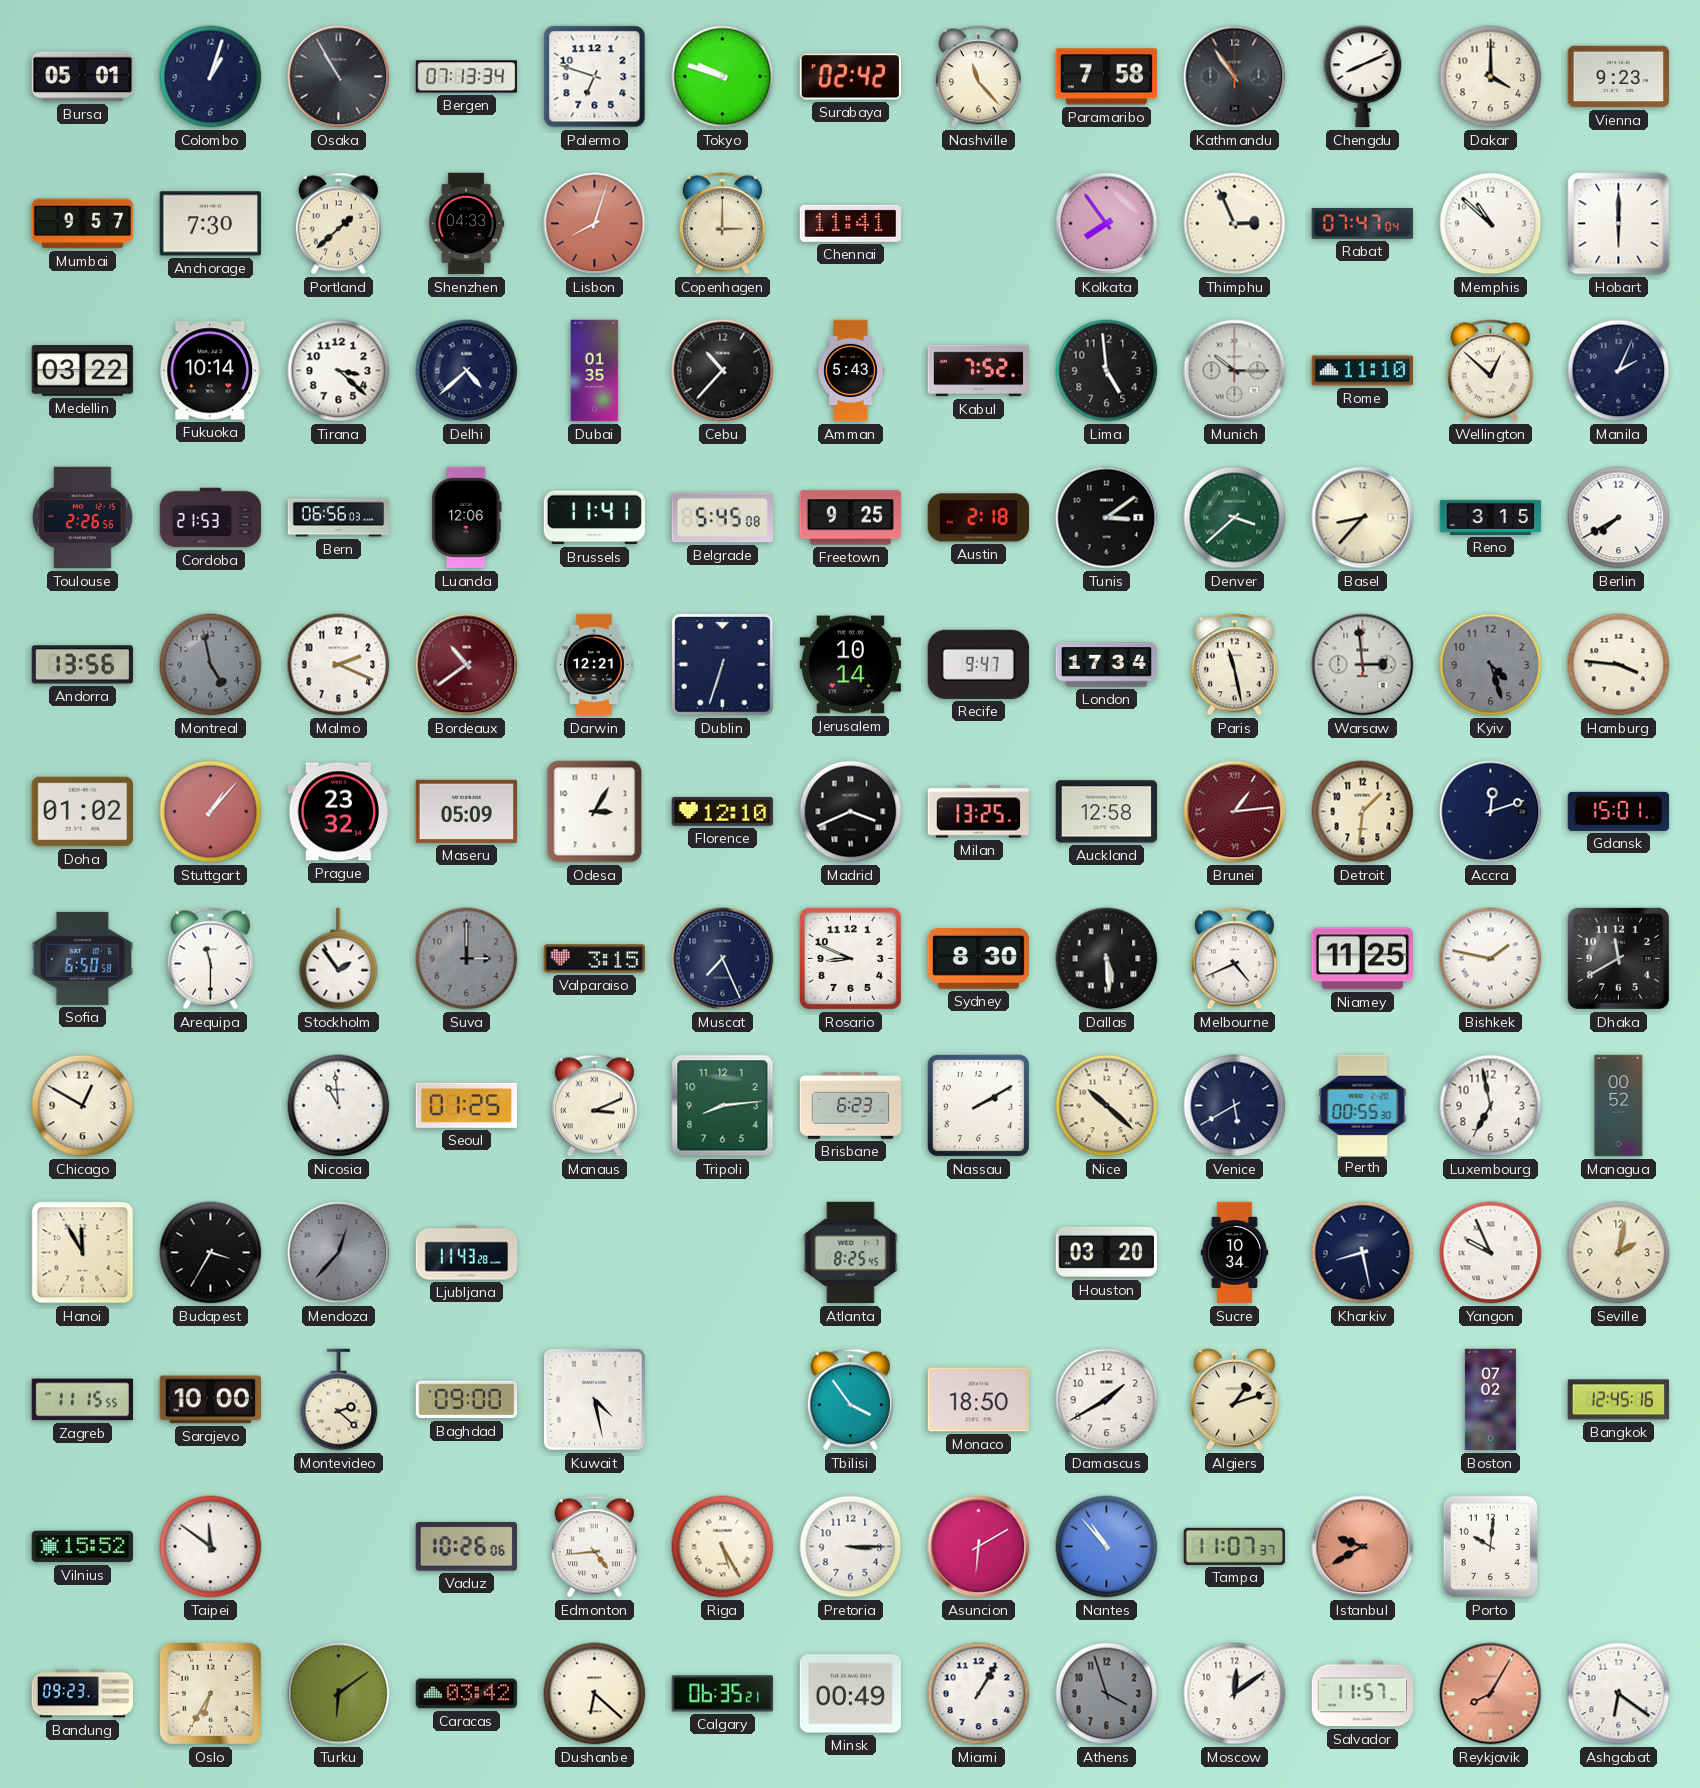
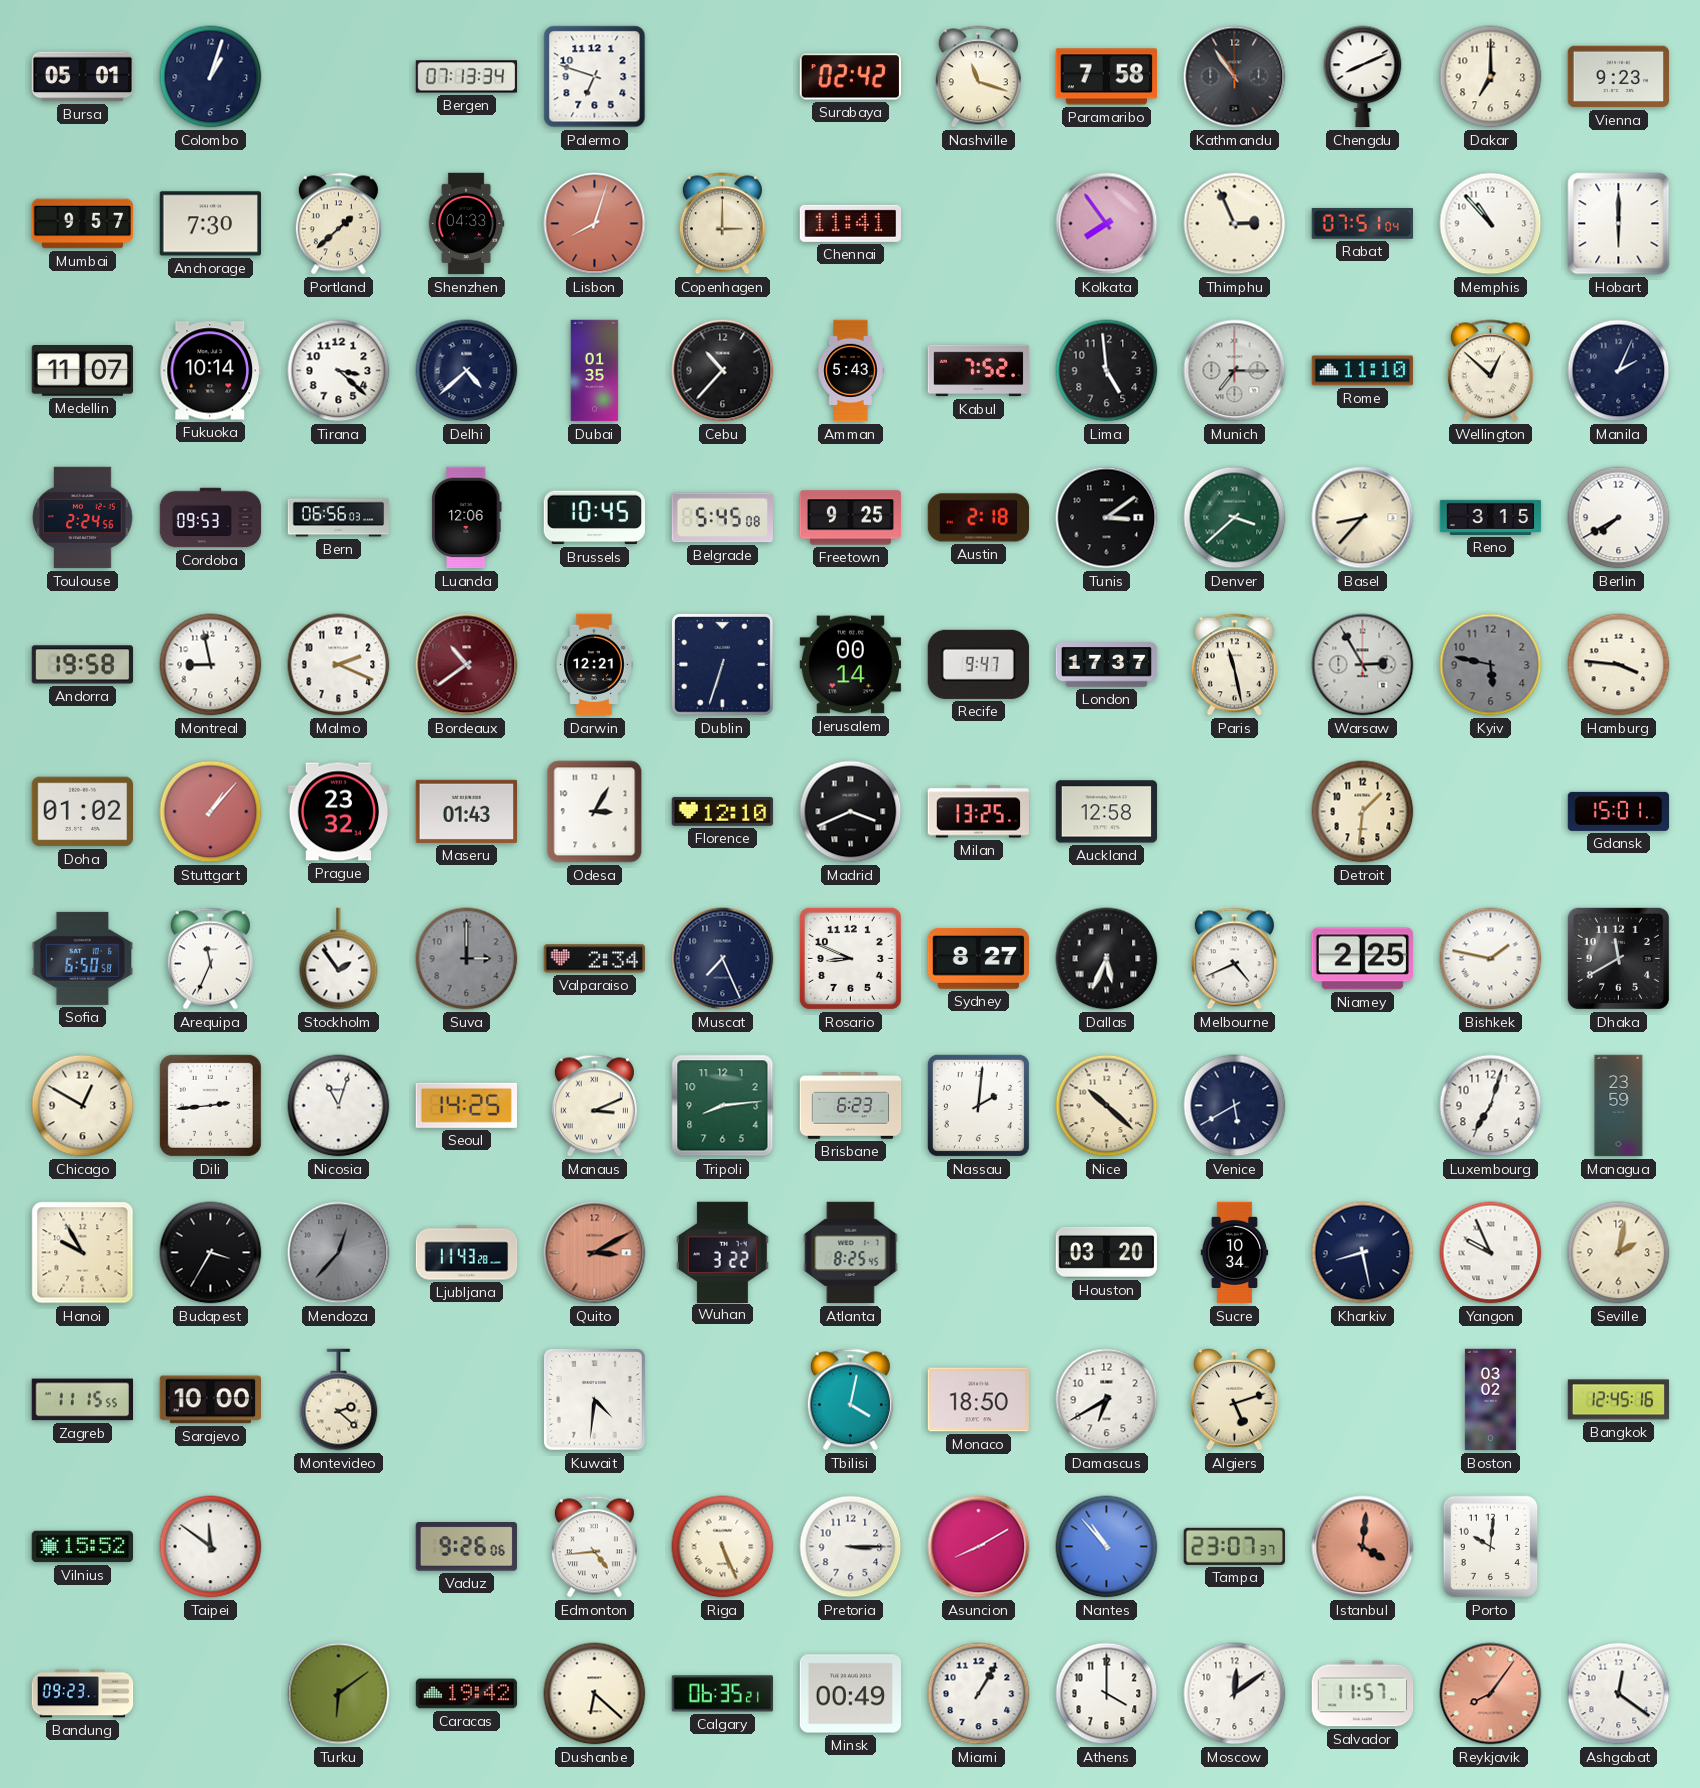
Osaka: 10:55 -> none
Tokyo: 9:48 -> none
Nashville: 11:23 -> 11:18
Dakar: 4:00 -> 7:00
Rabat: 07:47 -> 07:51
Memphis: 10:52 -> 10:53
Medellin: 03:22 -> 11:07
Munich: 10:15 -> 7:15
Toulouse: 2:26 -> 2:24
Cordoba: 21:53 -> 09:53
Brussels: 11:41 -> 10:45
Andorra: 13:56 -> 19:58
Montreal: 4:58 -> 8:58
Montreal dial: grey -> white
Jerusalem: 10:14 -> 00:14
London: 17:34 -> 17:37
Warsaw: 2:59 -> 2:55
Kyiv: 4:27 -> 5:47
Maseru: 05:09 -> 01:43
Brunei: 1:14 -> none
Accra: 12:12 -> none
Arequipa: 11:30 -> 11:34
Valparaiso: 3:15 -> 2:34
Sydney: 8:30 -> 8:27
Dallas: 5:29 -> 5:34
Niamey: 11:25 -> 2:25
Dili: none -> 2:44
Nicosia: 10:59 -> 11:03
Seoul: 01:25 -> 14:25
Nassau: 2:10 -> 2:01
Perth: 00:55 -> none
Luxembourg: 6:58 -> 7:03
Managua: 00:52 -> 23:59
Hanoi: 11:55 -> 9:55
Quito: none -> 3:10
Wuhan: none -> 3:22
Baghdad: 09:00 -> none
Kuwait: 4:28 -> 4:31
Tbilisi: 3:54 -> 4:02
Damascus: 1:40 -> 6:40
Algiers: 1:12 -> 5:12
Boston: 07:02 -> 03:02
Vaduz: 10:26 -> 9:26
Riga: 5:25 -> 5:26
Asuncion: 6:10 -> 8:10
Tampa: 11:07 -> 23:07
Istanbul: 9:40 -> 4:01
Oslo: 6:35 -> none
Caracas: 03:42 -> 19:42
Athens: 3:57 -> 4:00
Athens dial: grey -> white
Reykjavik: 8:05 -> 8:06
Ashgabat: 6:21 -> 12:21
